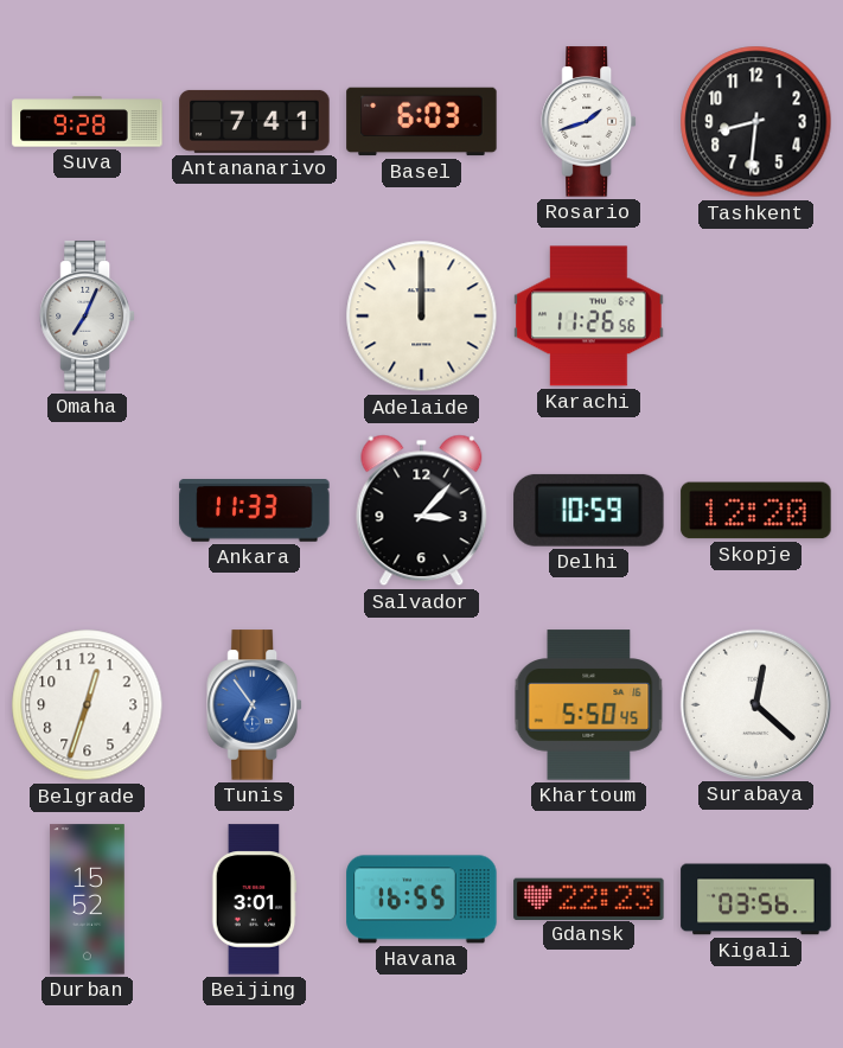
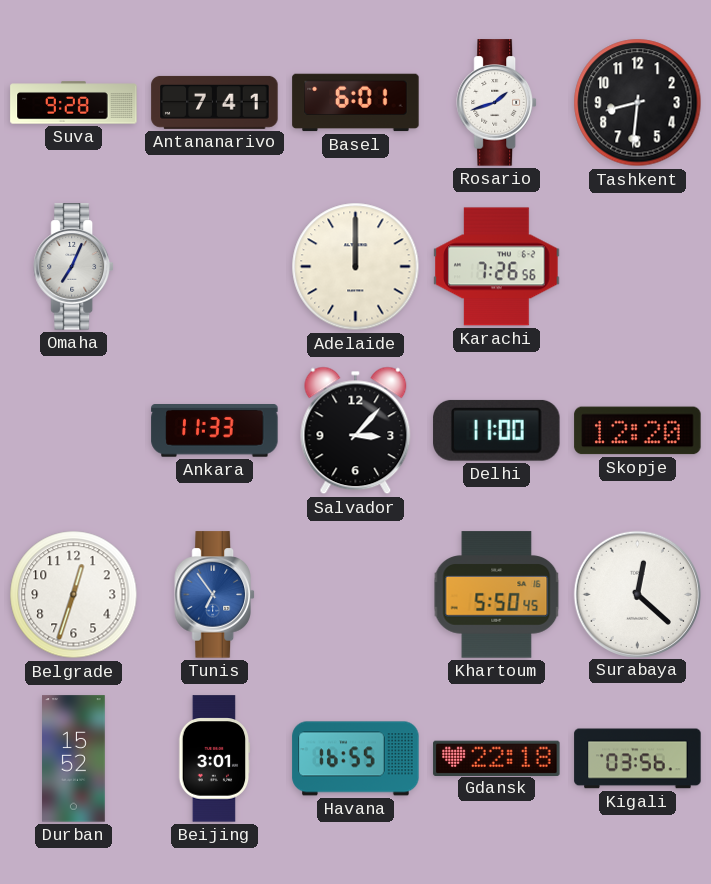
Basel: 6:03 -> 6:01
Karachi: 11:26 -> 7:26
Delhi: 10:59 -> 11:00
Gdansk: 22:23 -> 22:18
